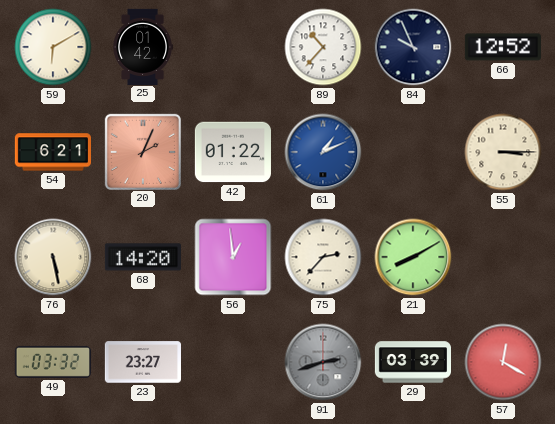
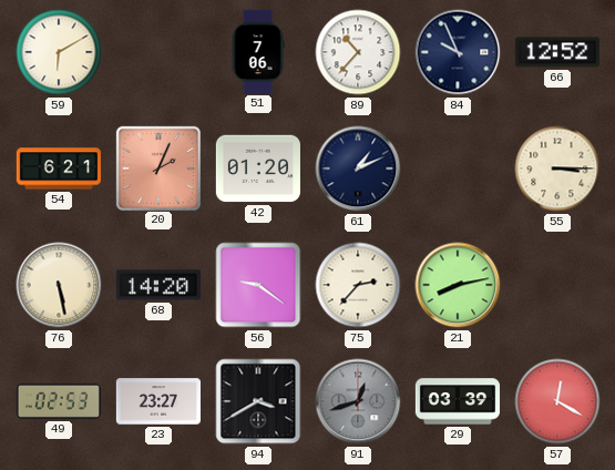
25: 01:42 -> none
51: none -> 7:06
42: 01:22 -> 01:20
61 dial: blue -> navy
56: 12:59 -> 9:21
21: 8:10 -> 8:13
49: 03:32 -> 02:53
94: none -> 3:40
91: 2:42 -> 12:42
